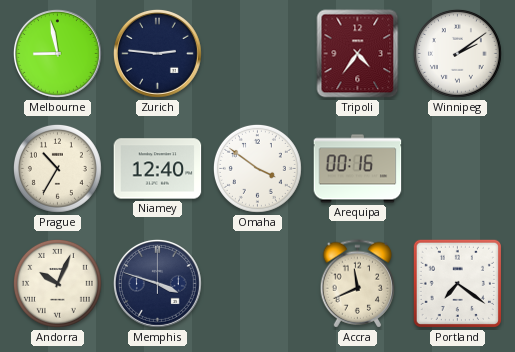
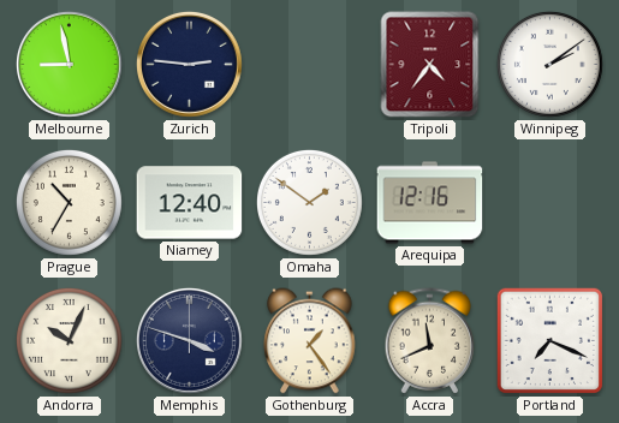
Omaha: 3:51 -> 1:51
Arequipa: 00:16 -> 12:16
Gothenburg: none -> 1:24
Portland: 7:21 -> 7:19
